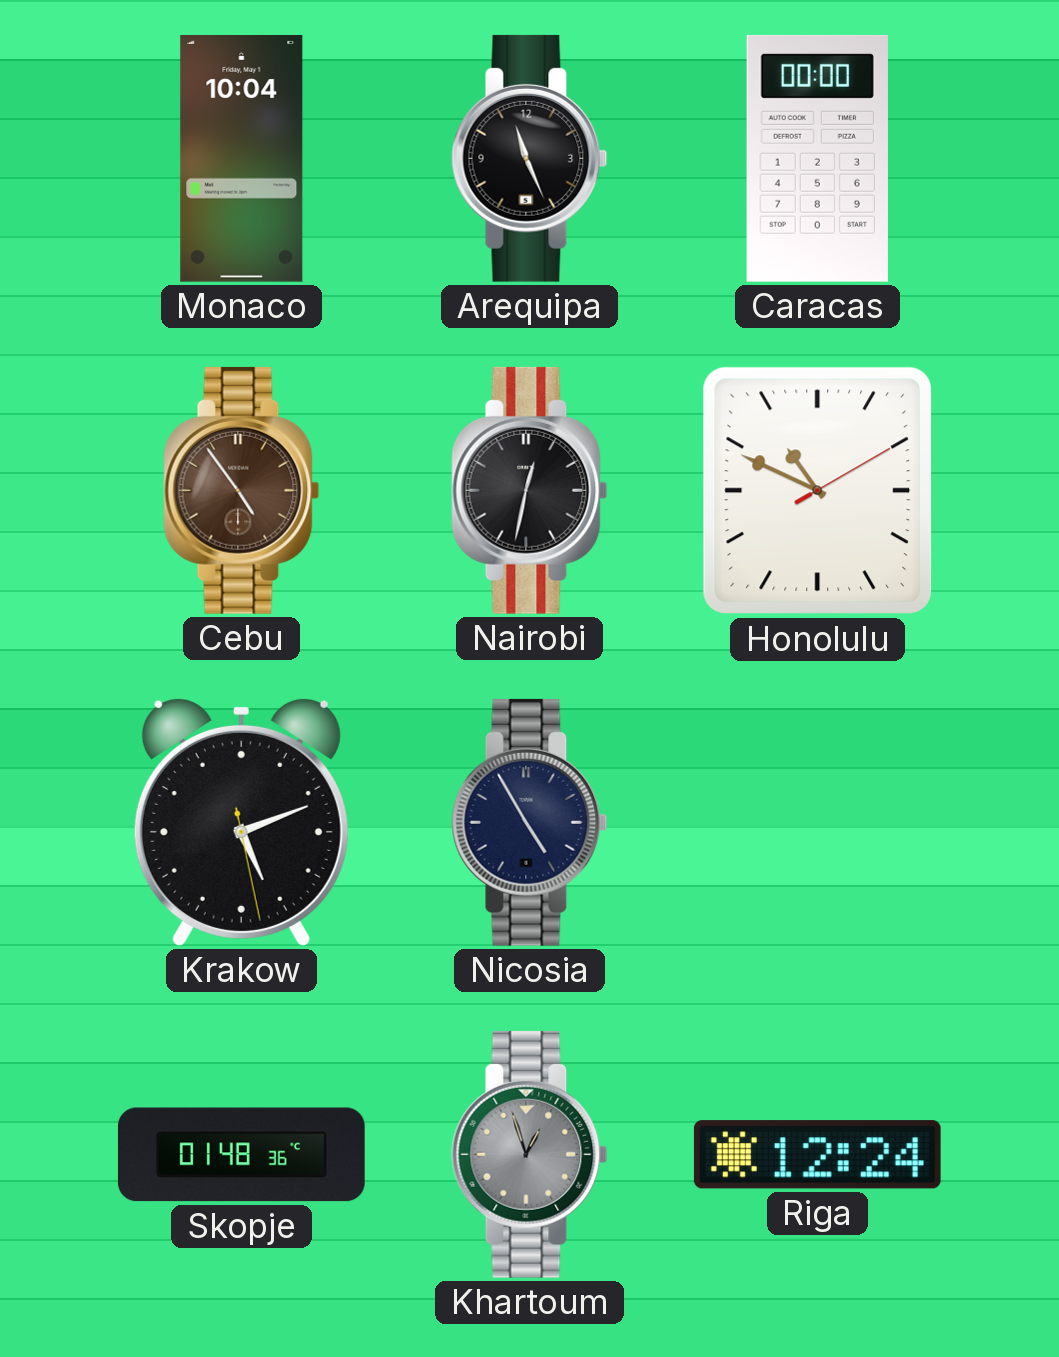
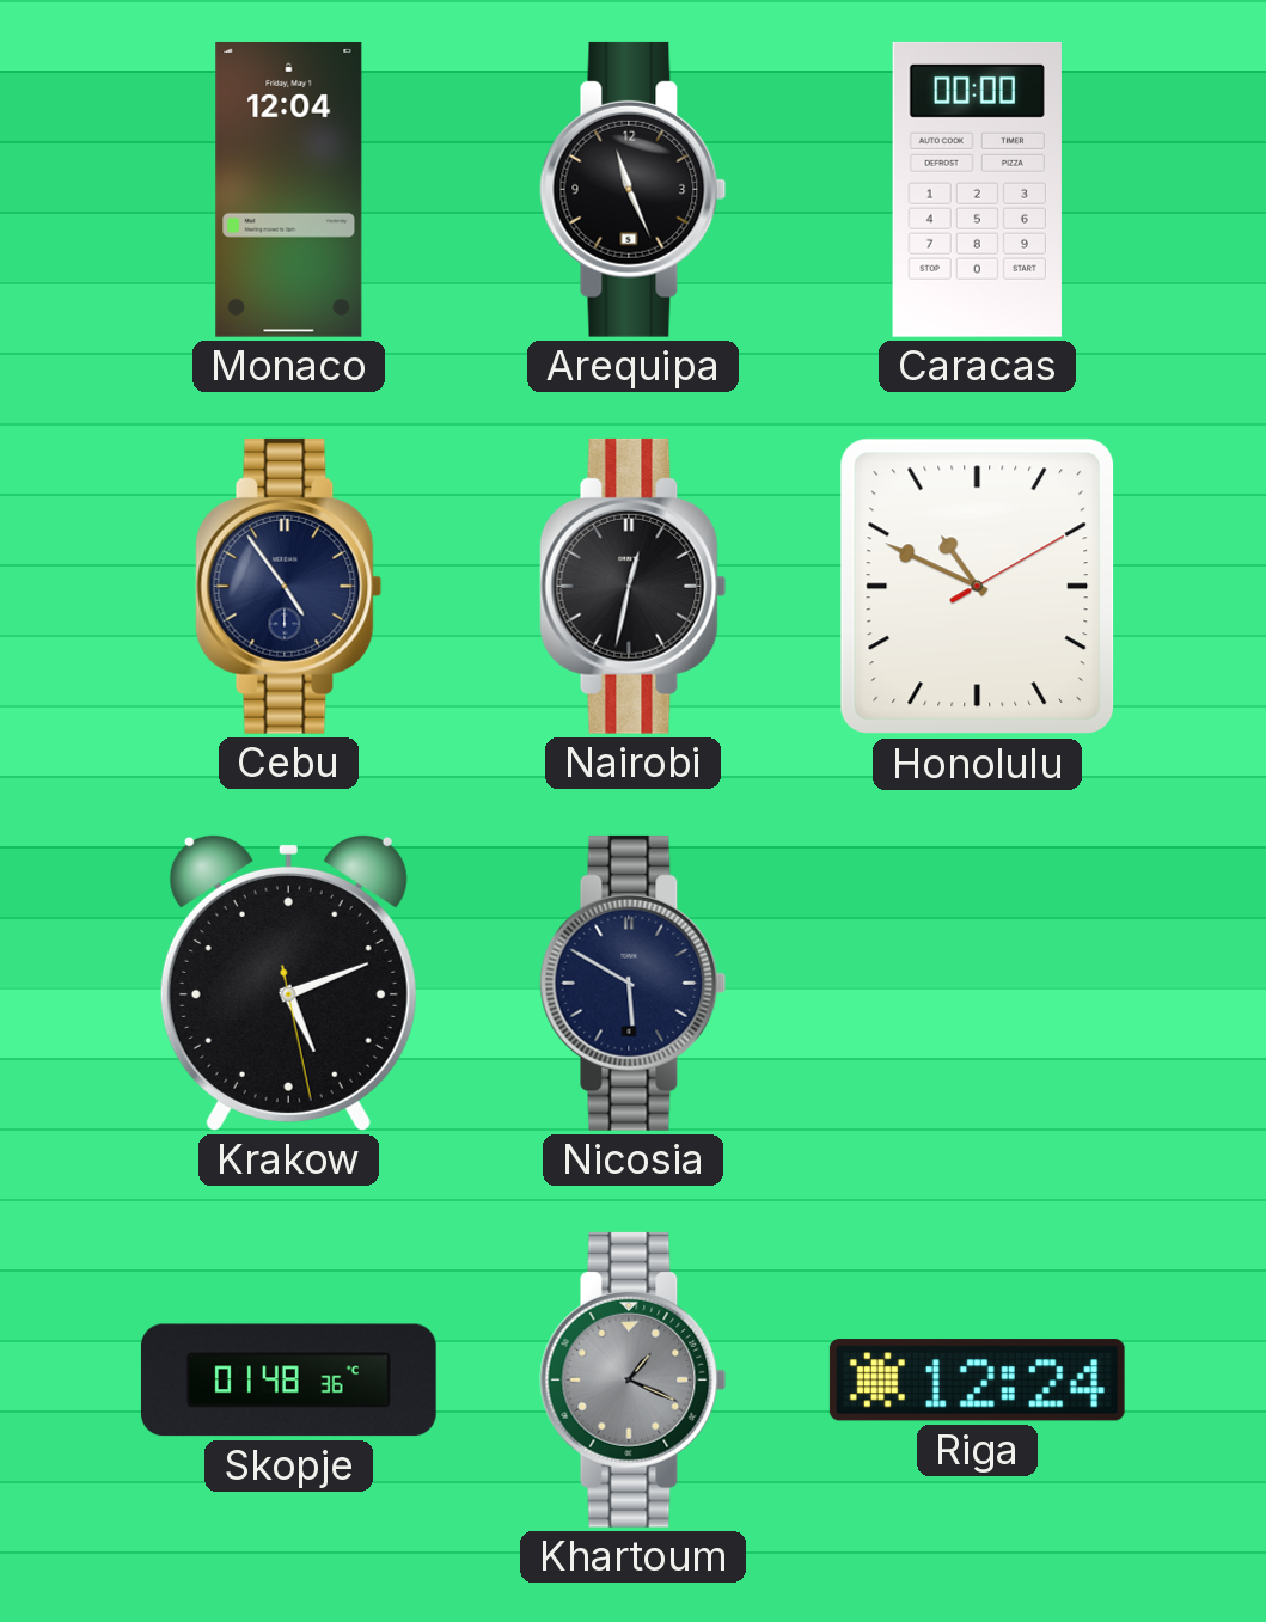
Monaco: 10:04 -> 12:04
Cebu dial: brown -> navy
Nicosia: 4:55 -> 5:50
Khartoum: 12:57 -> 1:19
